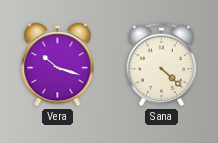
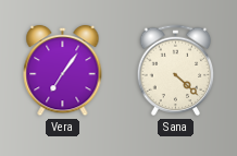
Vera: 10:18 -> 7:06
